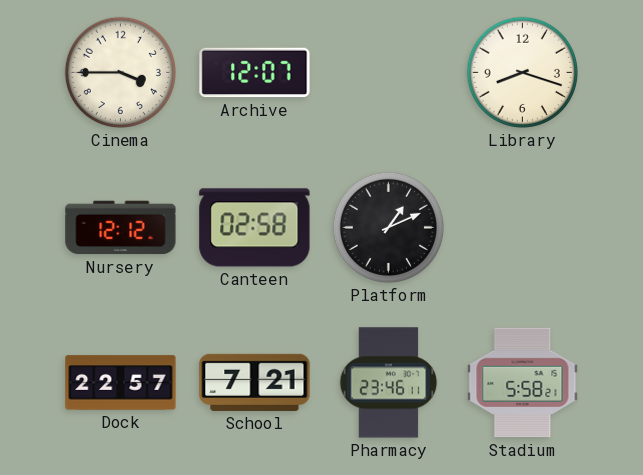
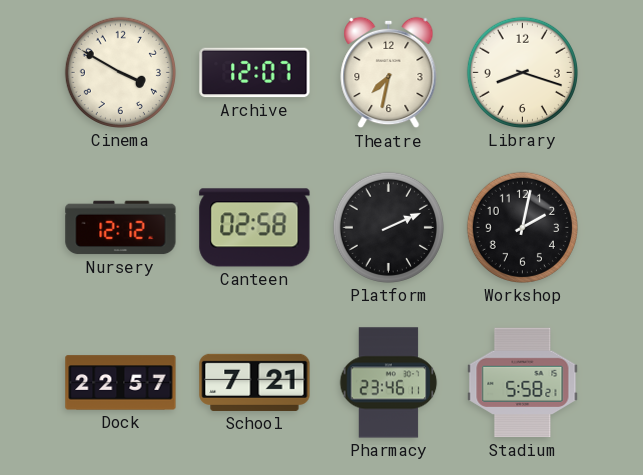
Cinema: 3:45 -> 3:50
Theatre: none -> 7:32
Platform: 1:11 -> 2:11
Workshop: none -> 2:02
